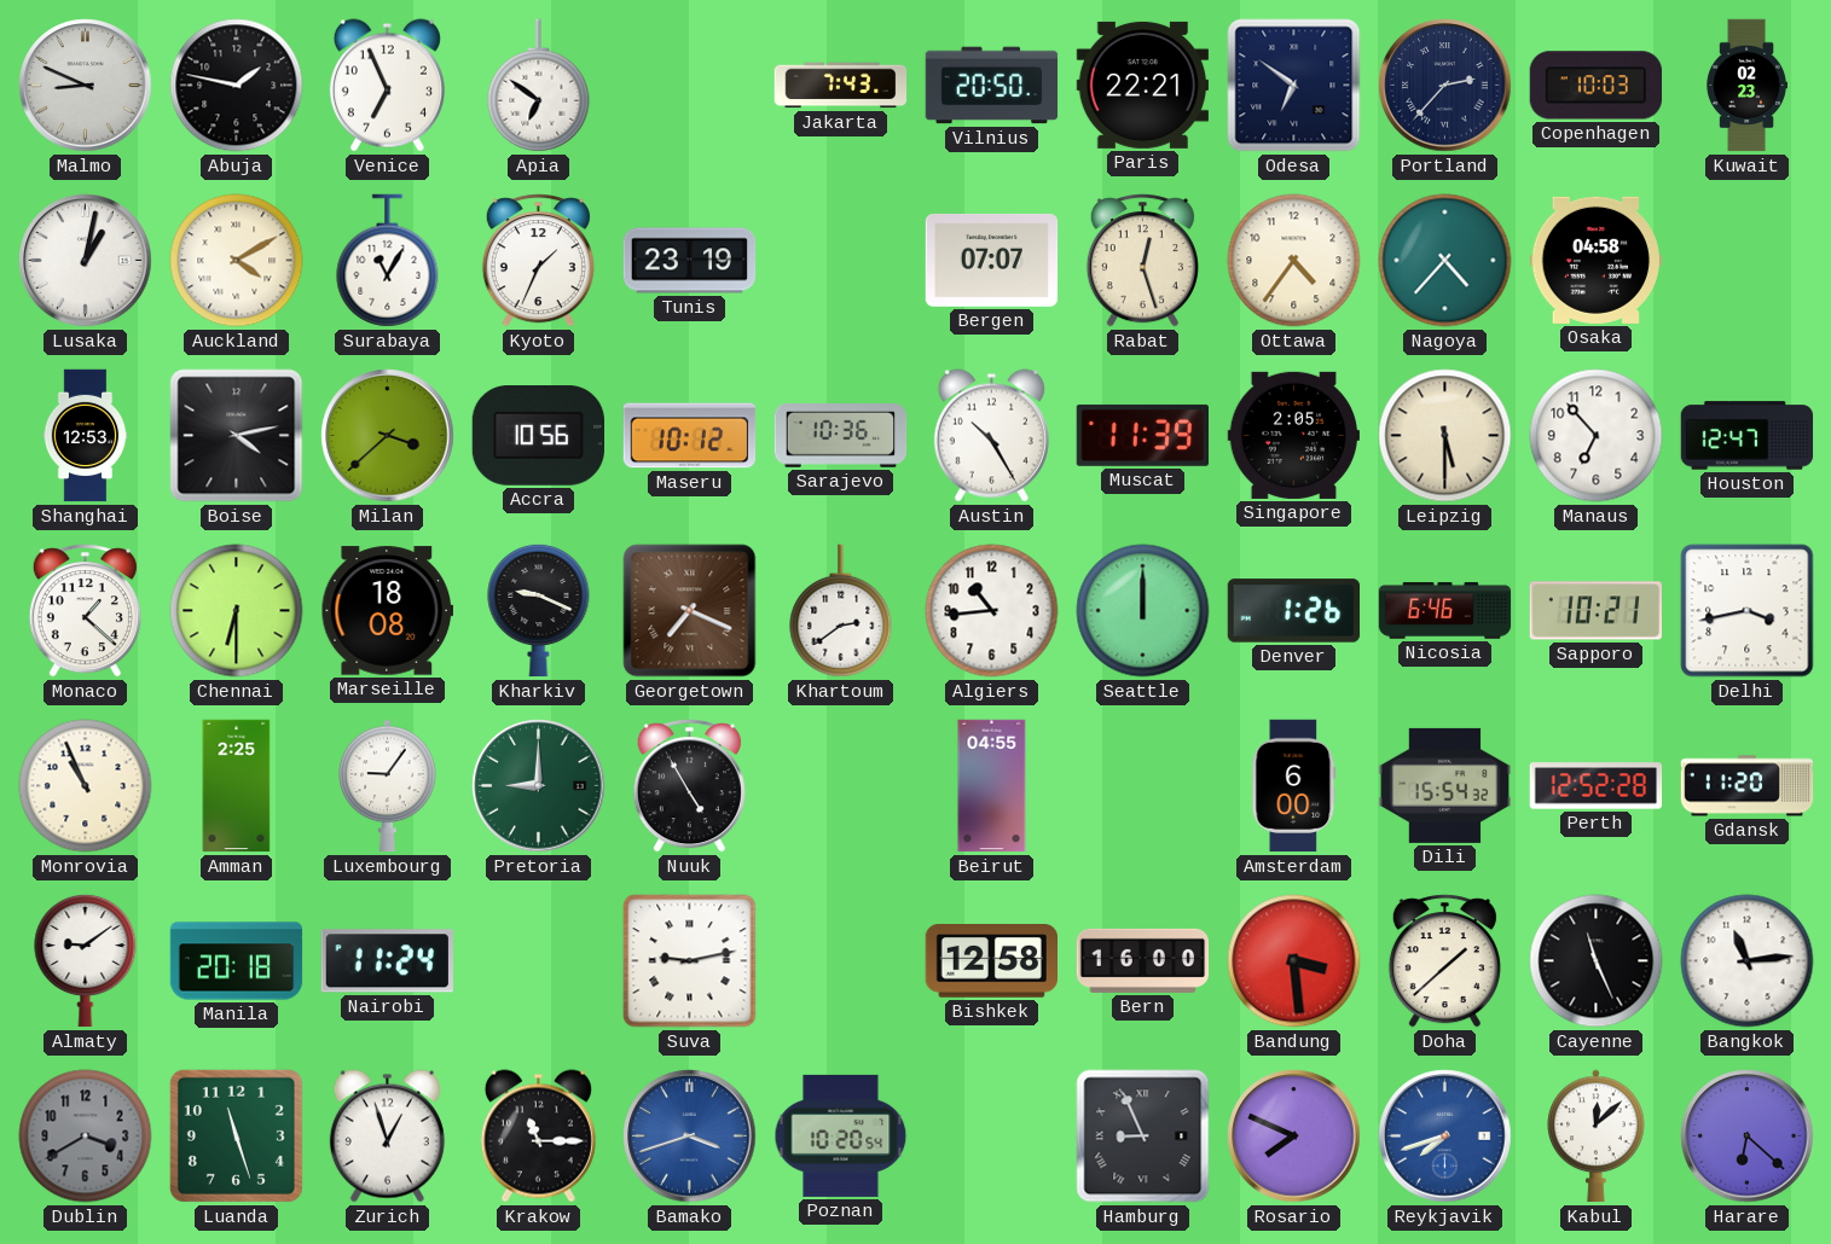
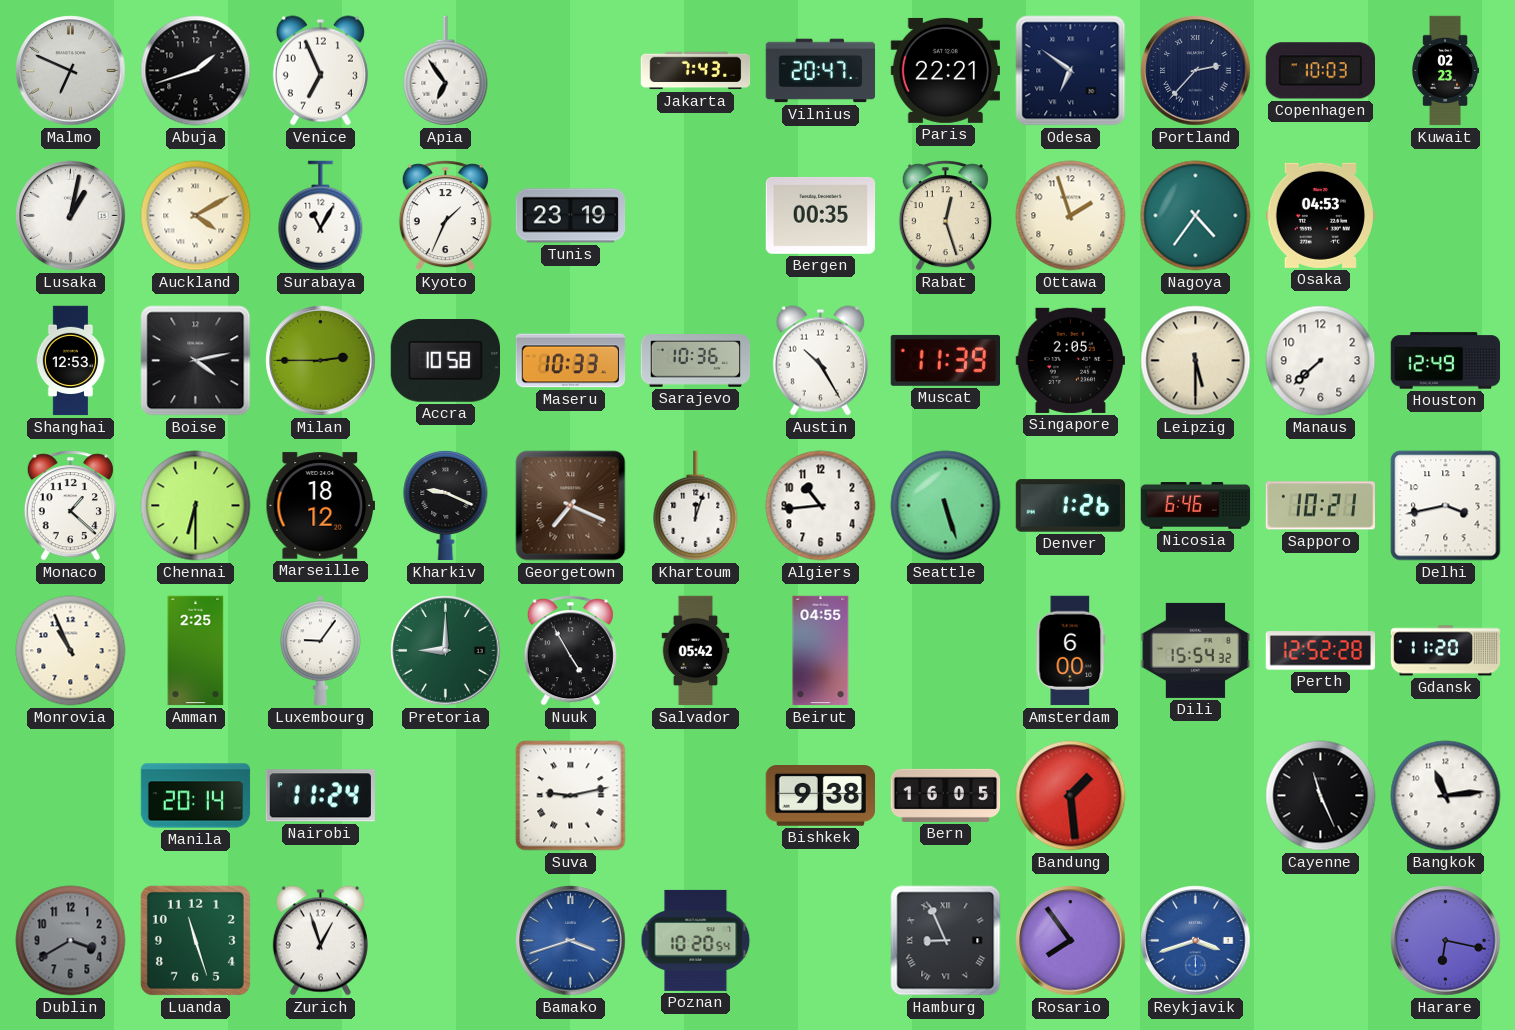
Malmo: 8:49 -> 6:49
Abuja: 1:47 -> 1:42
Apia: 6:51 -> 6:54
Vilnius: 20:50 -> 20:47
Bergen: 07:07 -> 00:35
Ottawa: 4:36 -> 1:57
Nagoya: 4:37 -> 4:36
Osaka: 04:58 -> 04:53
Milan: 3:38 -> 2:45
Accra: 10:56 -> 10:58
Maseru: 10:12 -> 10:33
Manaus: 6:53 -> 7:38
Houston: 12:47 -> 12:49
Marseille: 18:08 -> 18:12
Khartoum: 2:39 -> 12:03
Seattle: 12:00 -> 5:27
Salvador: none -> 05:42
Almaty: 9:09 -> none
Manila: 20:18 -> 20:14
Bishkek: 12:58 -> 9:38
Bern: 16:00 -> 16:05
Bandung: 3:29 -> 1:29
Doha: 1:38 -> none
Krakow: 11:15 -> none
Rosario: 7:49 -> 7:54
Reykjavik: 7:42 -> 3:42
Kabul: 12:08 -> none
Harare: 6:22 -> 6:17
